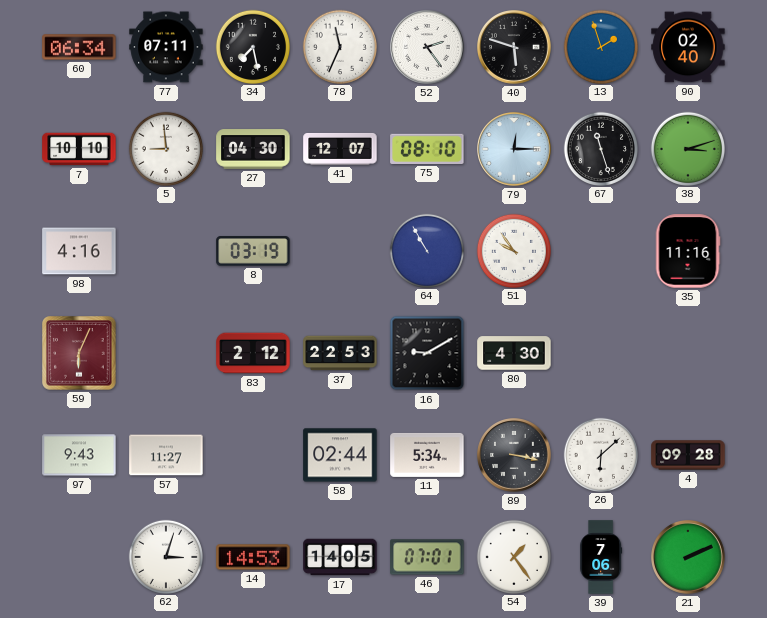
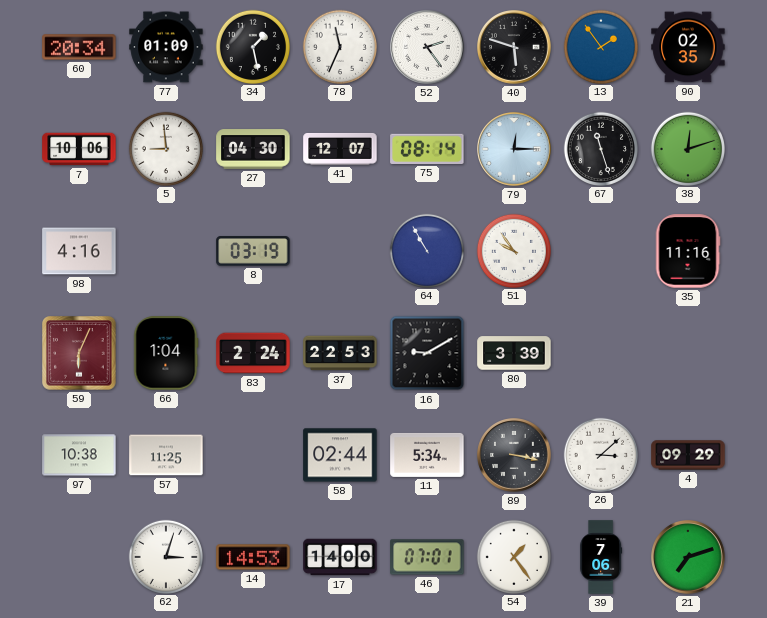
60: 06:34 -> 20:34
77: 07:11 -> 01:09
34: 7:28 -> 1:28
13: 1:57 -> 1:54
90: 02:40 -> 02:35
7: 10:10 -> 10:06
75: 08:10 -> 08:14
38: 3:12 -> 12:12
66: none -> 1:04
83: 2:12 -> 2:24
80: 4:30 -> 3:39
97: 9:43 -> 10:38
57: 11:27 -> 11:25
26: 6:08 -> 3:08
4: 09:28 -> 09:29
17: 14:05 -> 14:00
21: 2:11 -> 7:12
